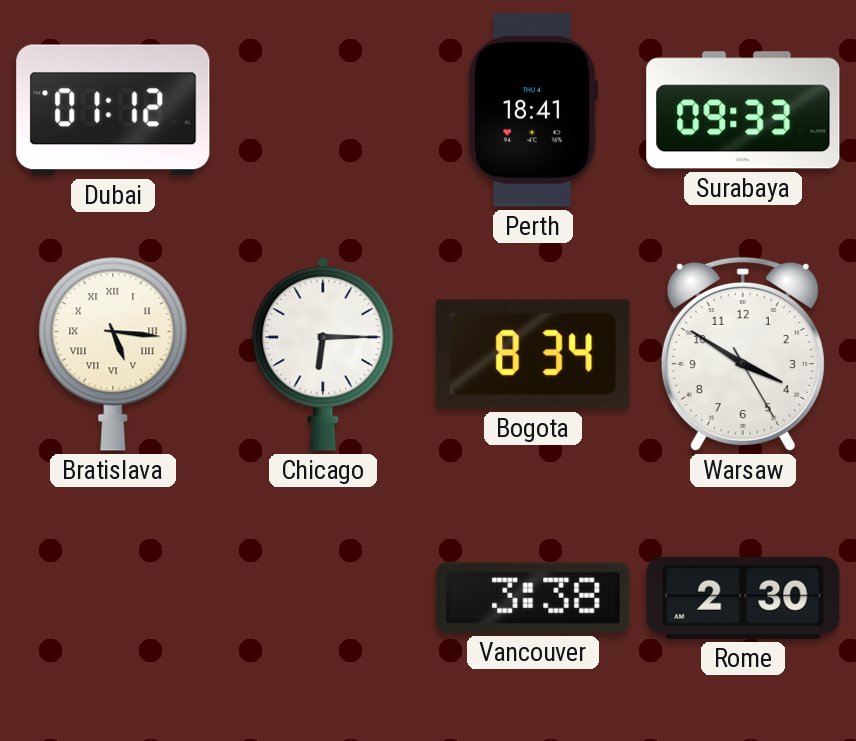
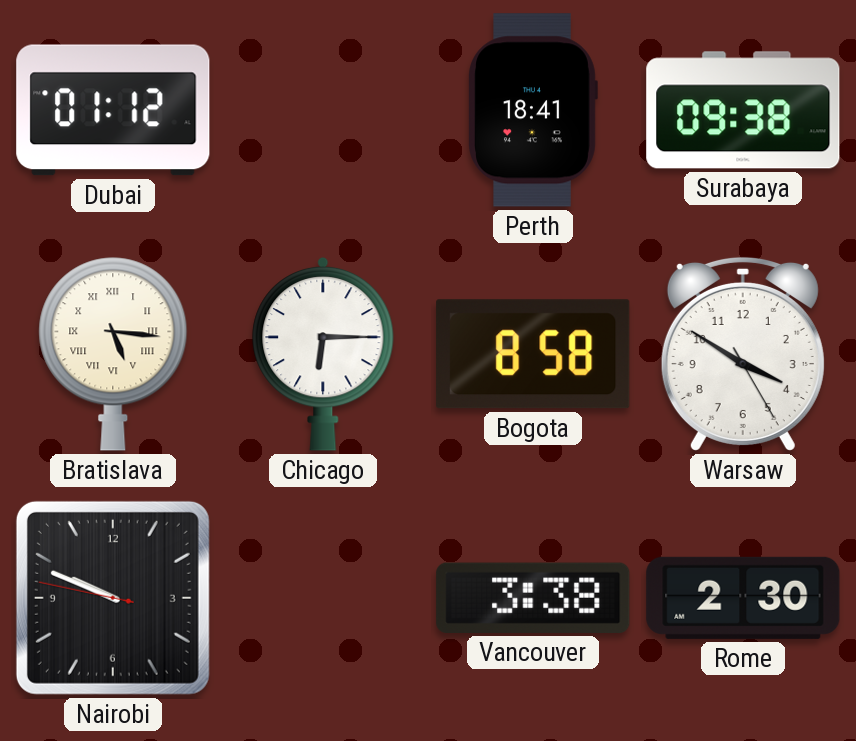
Surabaya: 09:33 -> 09:38
Bogota: 8:34 -> 8:58
Nairobi: none -> 9:48
